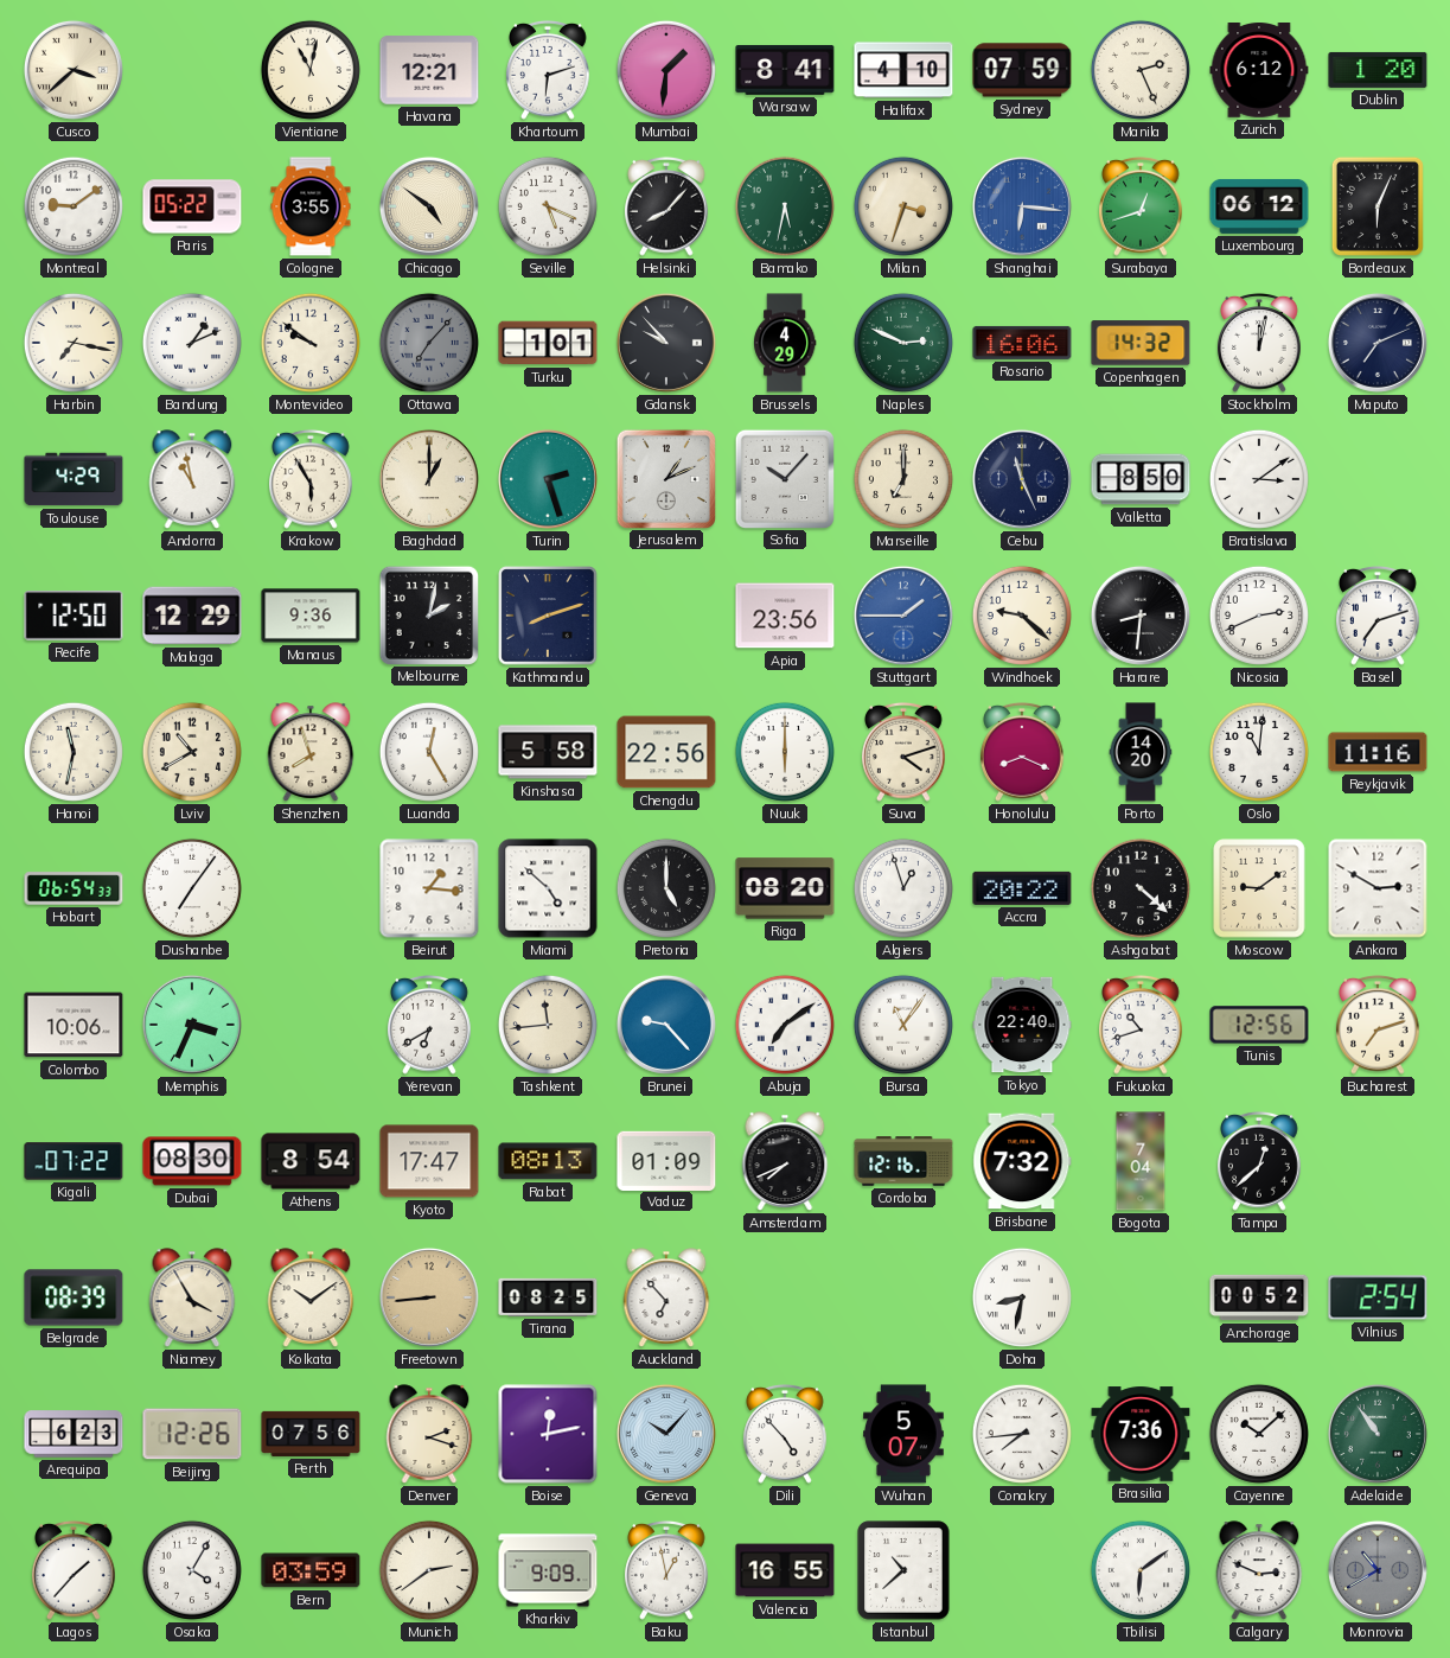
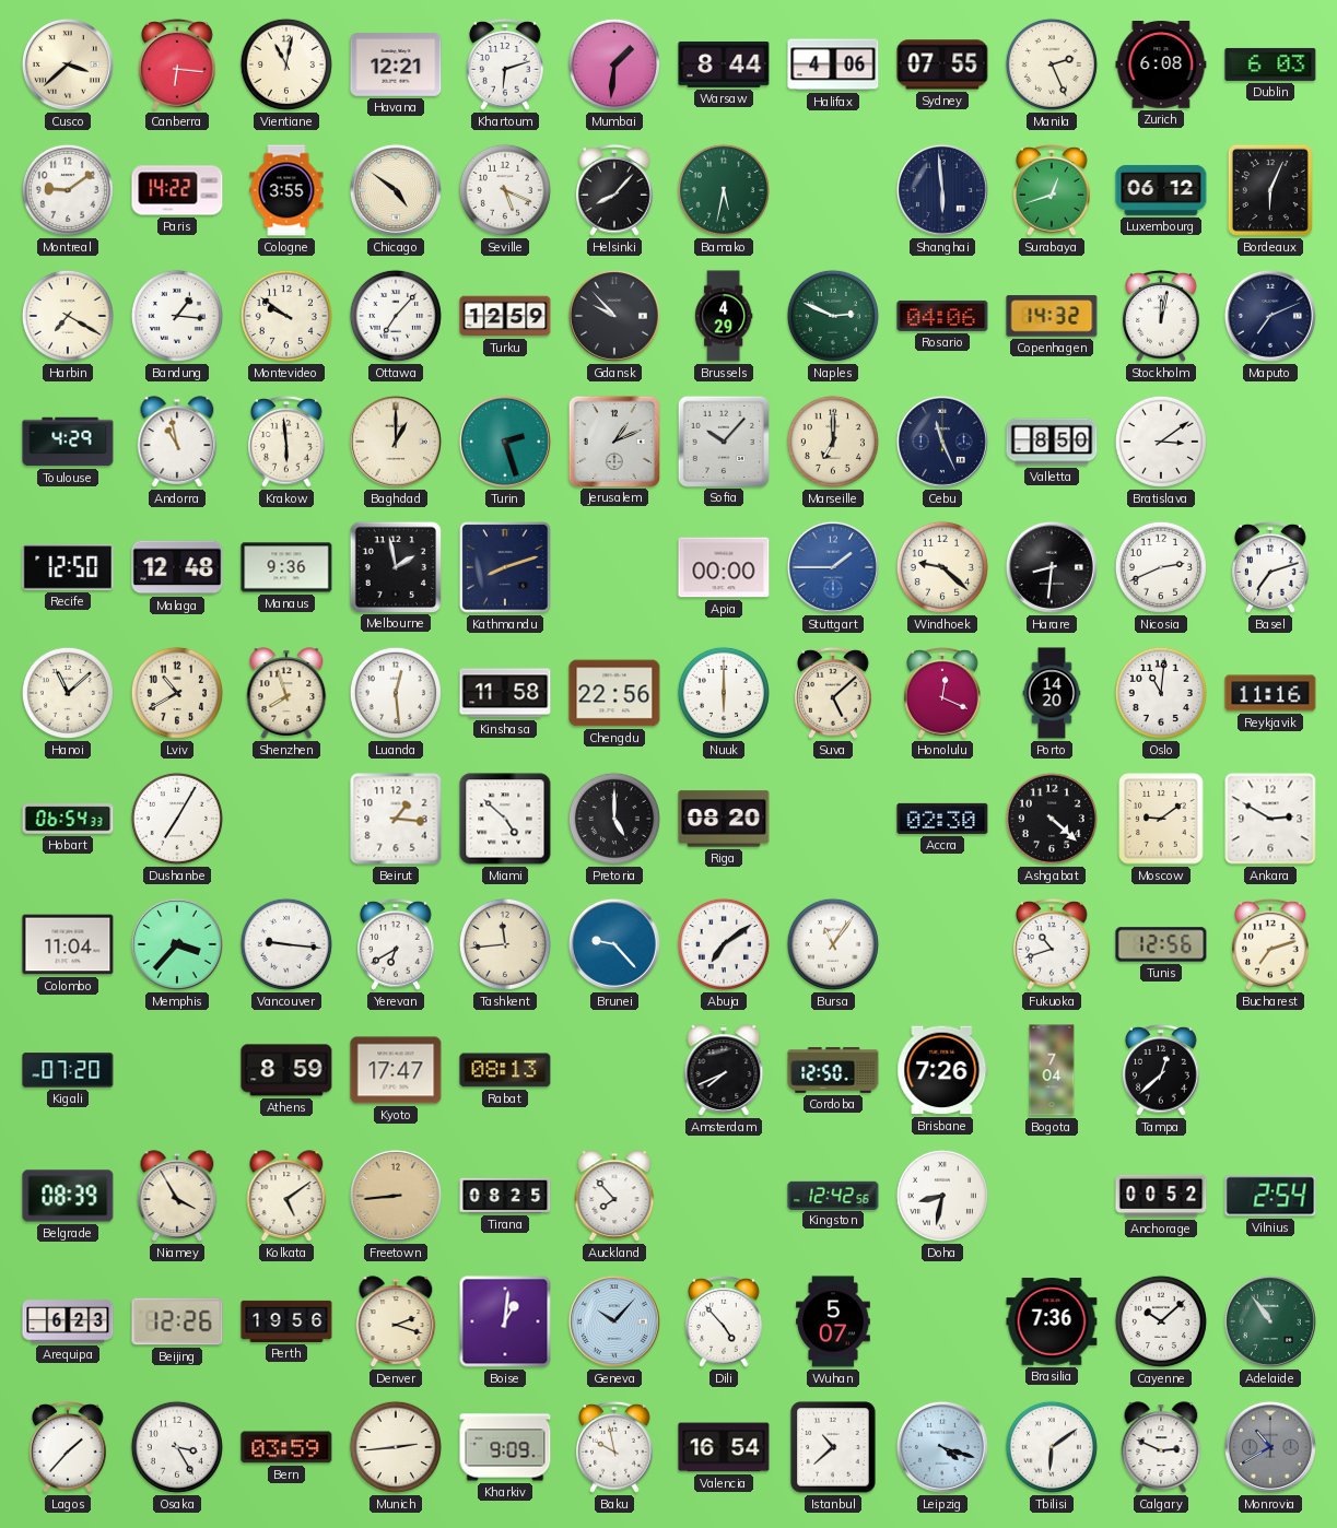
Canberra: none -> 6:16
Warsaw: 8:41 -> 8:44
Halifax: 4:10 -> 4:06
Sydney: 07:59 -> 07:55
Zurich: 6:12 -> 6:08
Dublin: 1:20 -> 6:03
Paris: 05:22 -> 14:22
Milan: 3:33 -> none
Shanghai: 6:16 -> 5:59
Shanghai dial: blue -> navy
Harbin: 7:17 -> 7:20
Bandung: 1:11 -> 1:16
Ottawa dial: grey -> white
Turku: 1:01 -> 12:59
Rosario: 16:06 -> 04:06
Krakow: 5:55 -> 5:59
Malaga: 12:29 -> 12:48
Melbourne: 2:02 -> 1:58
Apia: 23:56 -> 00:00
Hanoi: 11:32 -> 11:08
Luanda: 12:25 -> 12:29
Kinshasa: 5:58 -> 11:58
Suva: 4:12 -> 5:08
Honolulu: 8:19 -> 12:19
Dushanbe: 7:06 -> 7:05
Algiers: 12:57 -> none
Accra: 20:22 -> 02:30
Colombo: 10:06 -> 11:04
Memphis: 3:34 -> 3:37
Vancouver: none -> 9:16
Tokyo: 22:40 -> none
Kigali: 07:22 -> 07:20
Dubai: 08:30 -> none
Athens: 8:54 -> 8:59
Vaduz: 01:09 -> none
Cordoba: 12:16 -> 12:50
Brisbane: 7:32 -> 7:26
Kolkata: 10:09 -> 5:09
Auckland: 6:53 -> 7:53
Kingston: none -> 12:42
Perth: 07:56 -> 19:56
Boise: 12:13 -> 1:01
Conakry: 7:44 -> none
Osaka: 4:05 -> 3:25
Munich: 2:39 -> 2:44
Baku: 12:58 -> 9:58
Valencia: 16:55 -> 16:54
Leipzig: none -> 4:18
